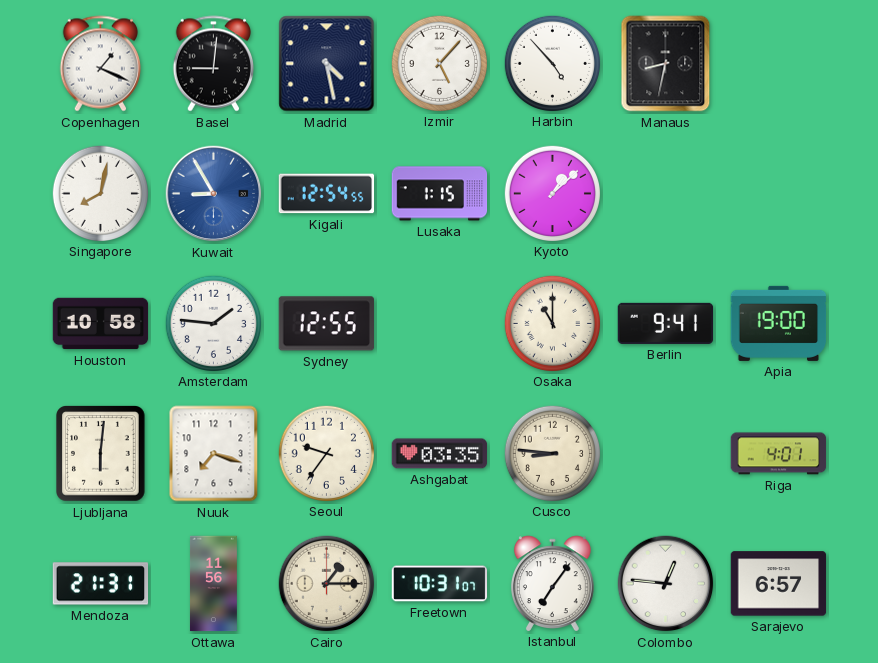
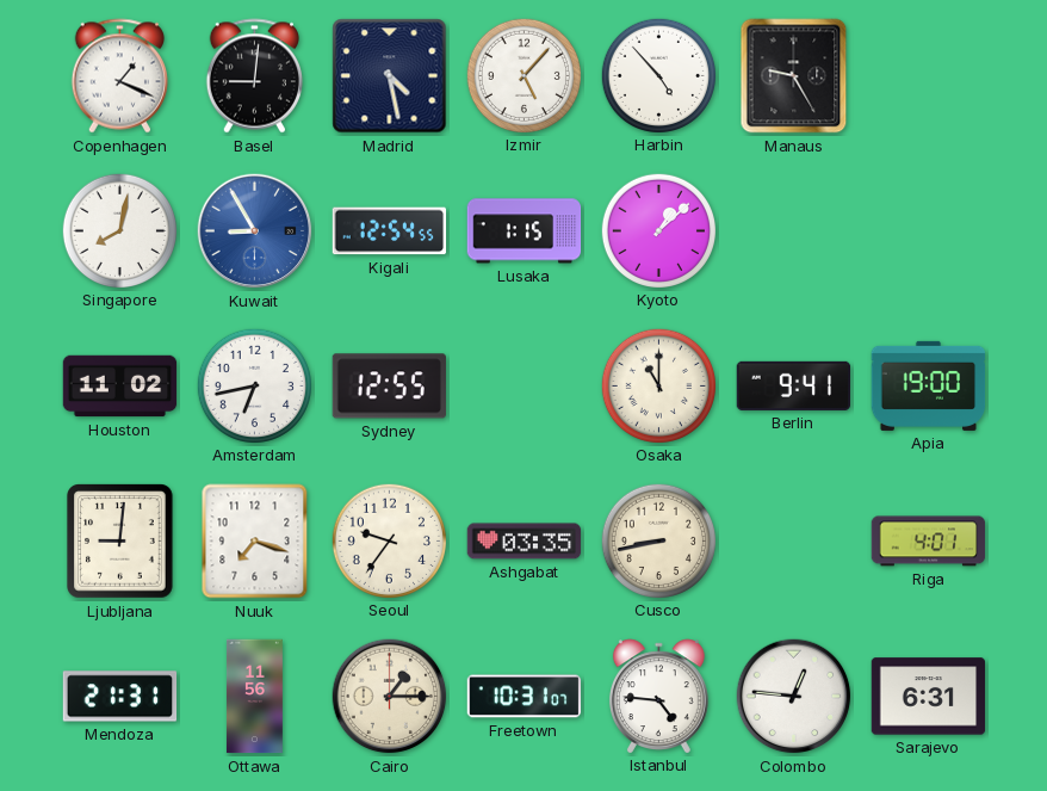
Manaus: 8:32 -> 9:25
Houston: 10:58 -> 11:02
Amsterdam: 1:46 -> 6:43
Ljubljana: 6:01 -> 9:01
Cusco: 8:46 -> 8:43
Istanbul: 7:06 -> 4:46
Sarajevo: 6:57 -> 6:31
